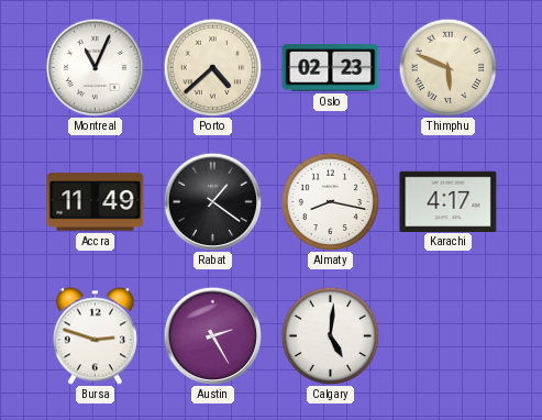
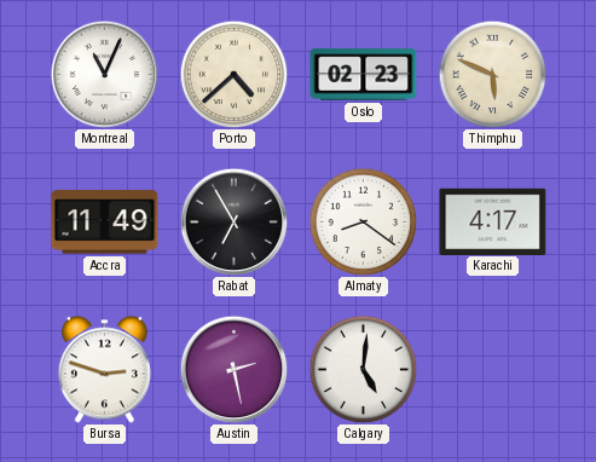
Rabat: 1:21 -> 6:55
Almaty: 8:17 -> 8:21
Austin: 2:25 -> 2:28
